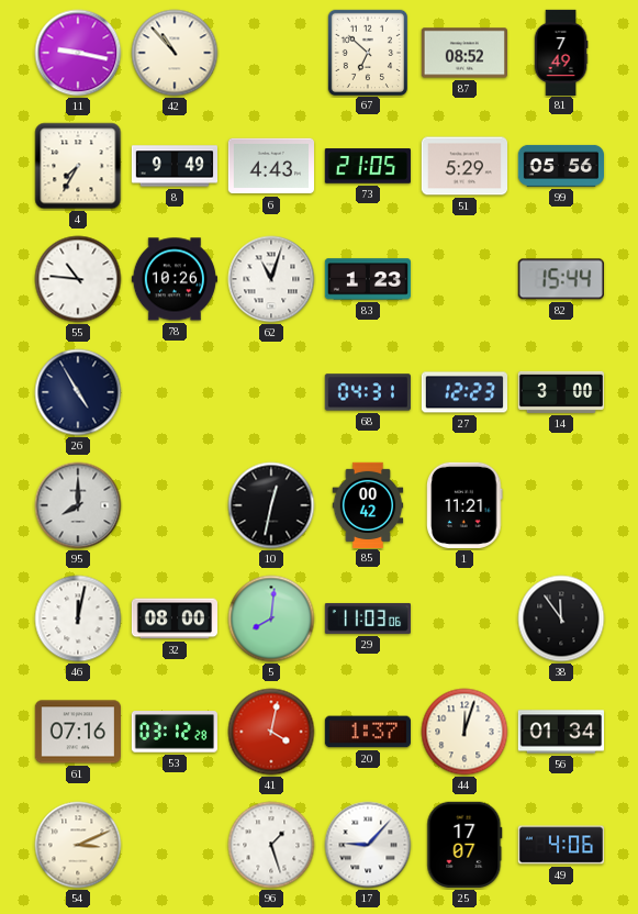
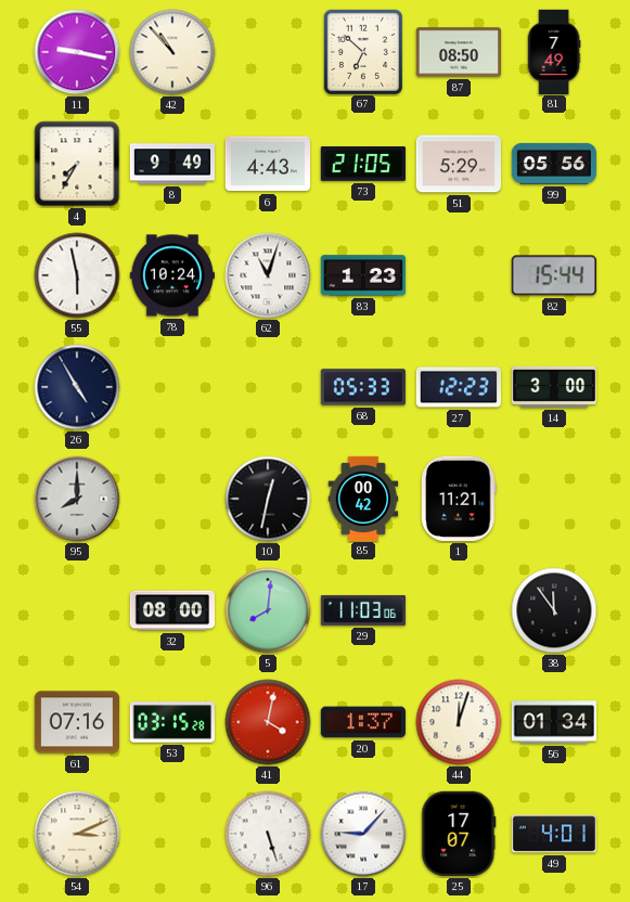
87: 08:52 -> 08:50
55: 10:46 -> 5:58
78: 10:26 -> 10:24
68: 04:31 -> 05:33
46: 12:02 -> none
53: 03:12 -> 03:15
96: 1:27 -> 5:27
49: 4:06 -> 4:01
